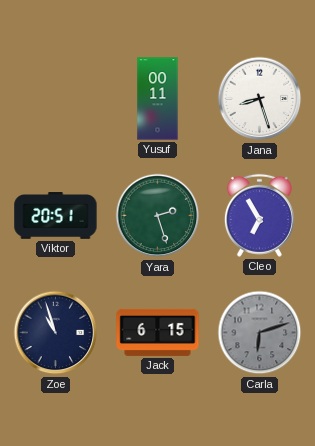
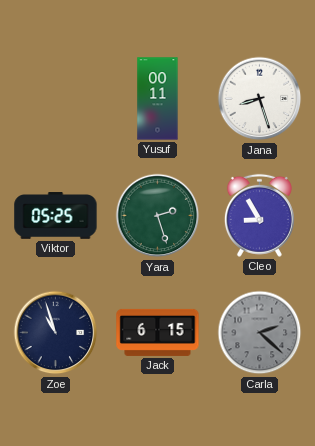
Viktor: 20:51 -> 05:25
Cleo: 6:55 -> 8:55
Carla: 6:12 -> 2:22
